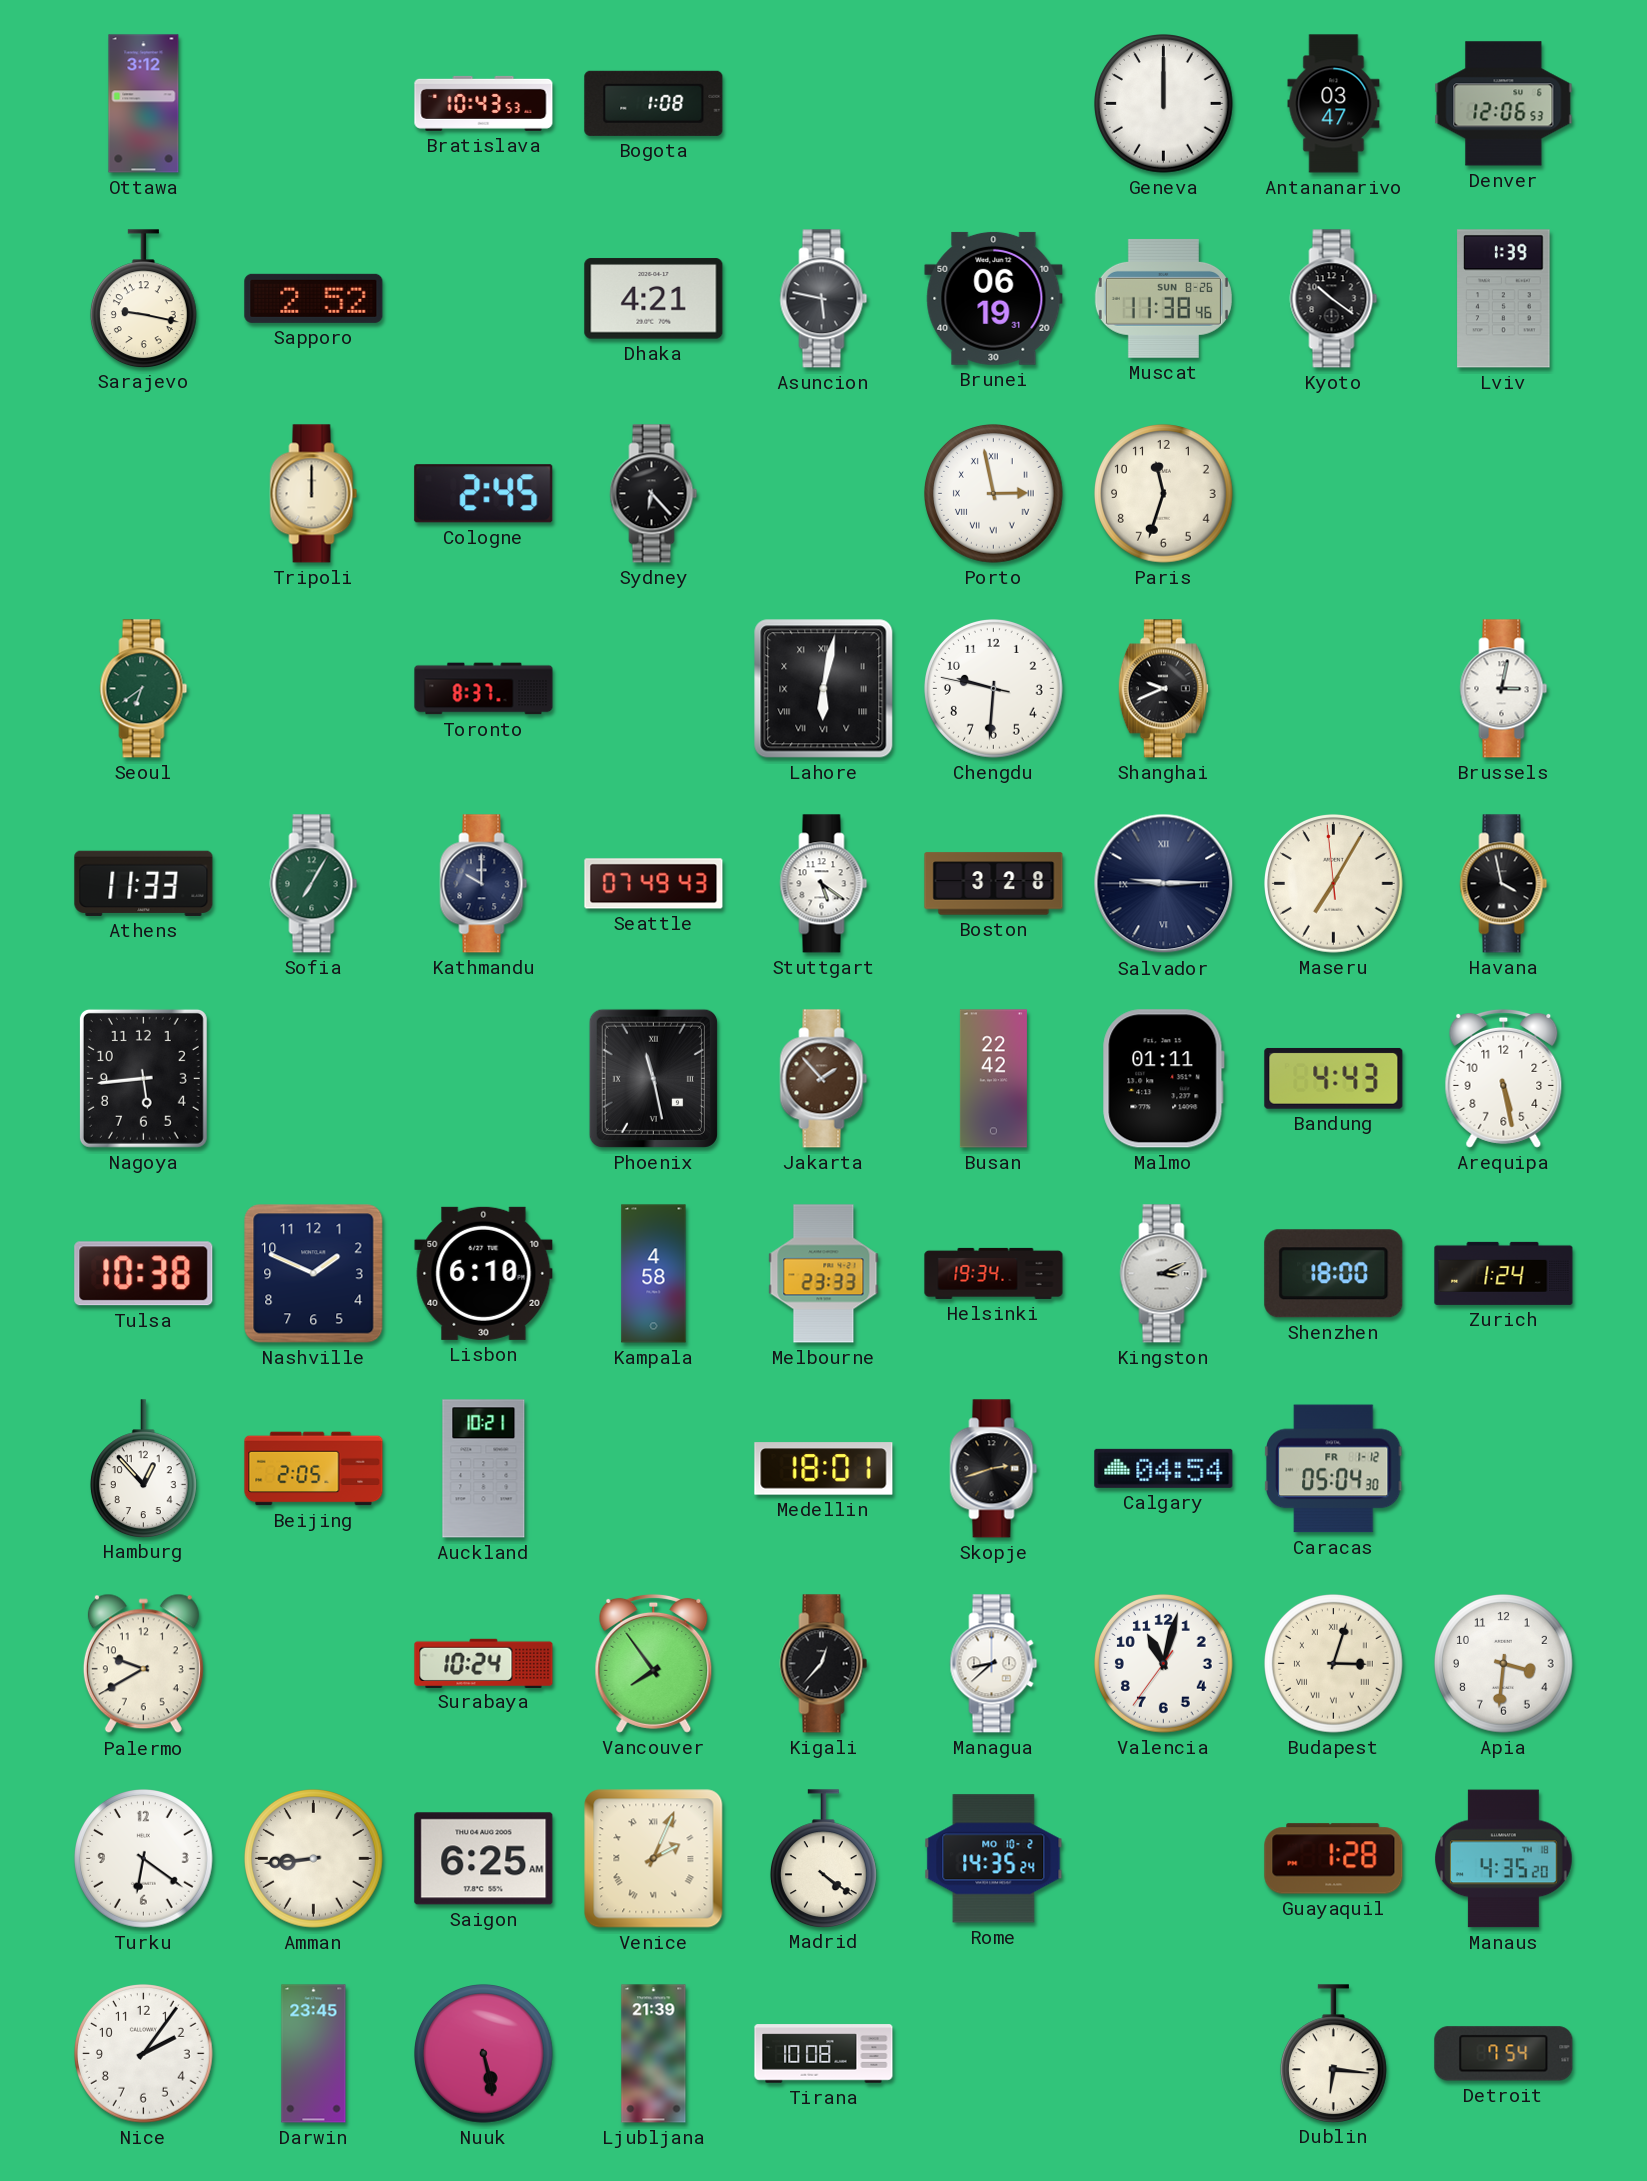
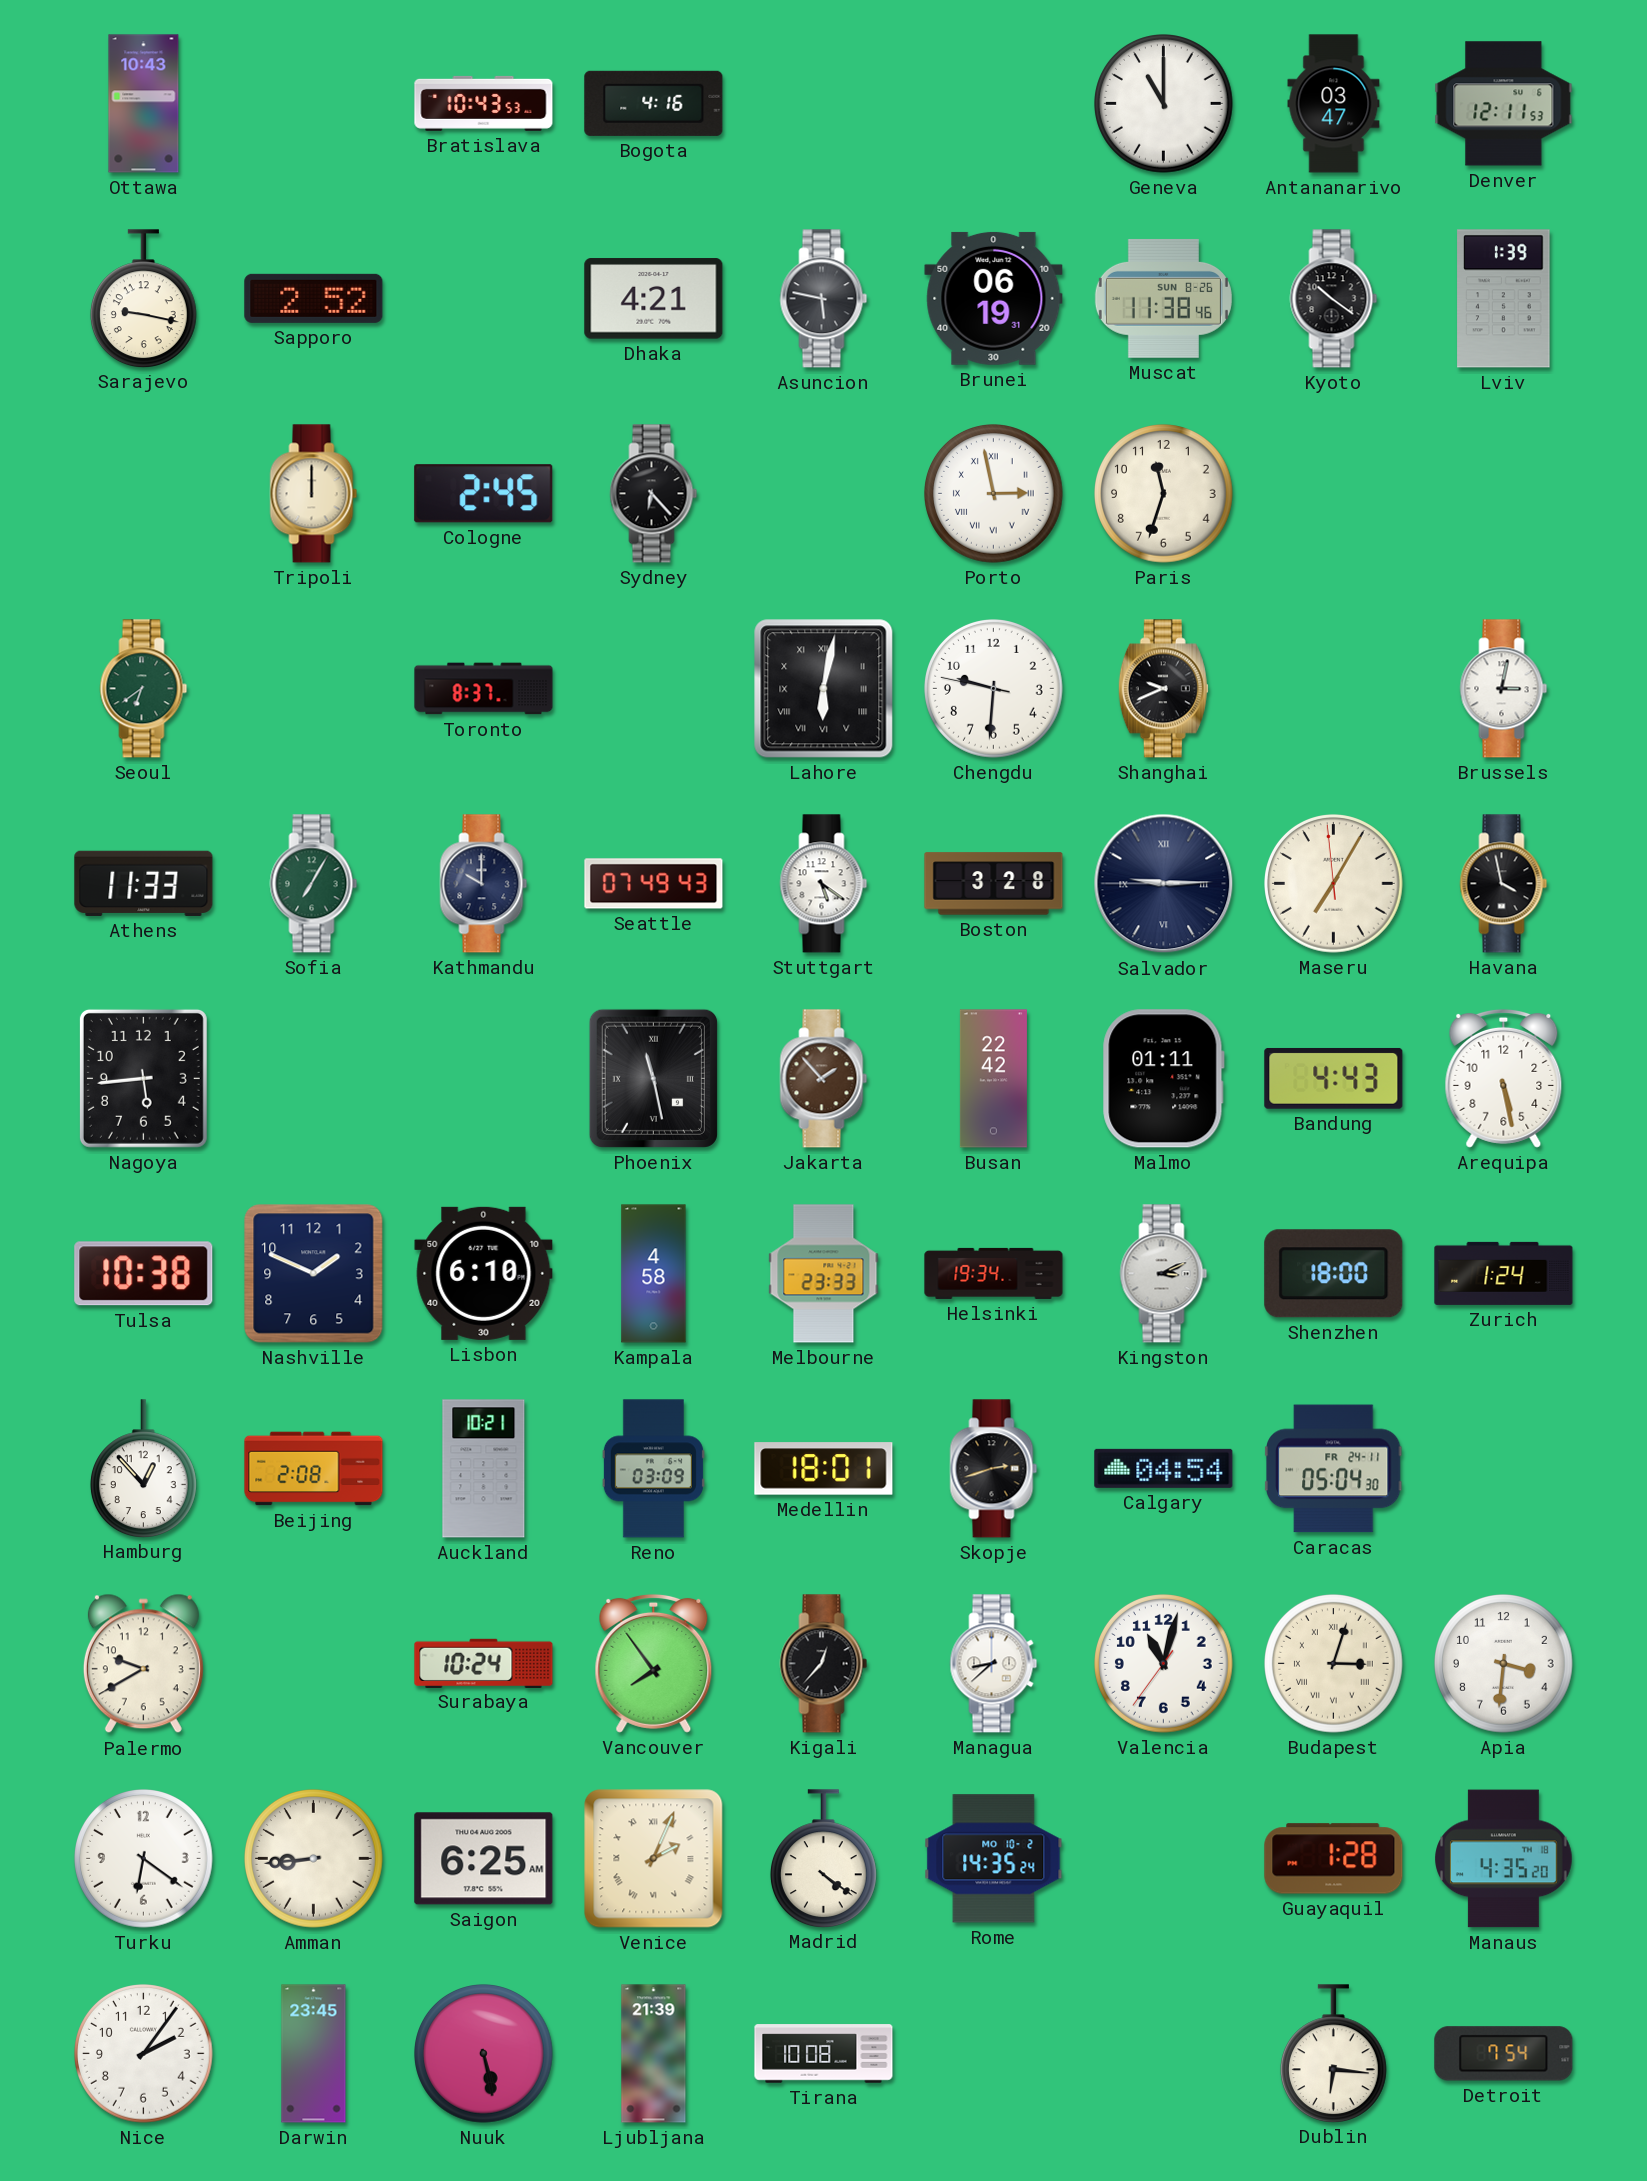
Ottawa: 3:12 -> 10:43
Bogota: 1:08 -> 4:16
Geneva: 12:00 -> 11:00
Denver: 12:06 -> 12:11
Beijing: 2:05 -> 2:08
Reno: none -> 03:09
Caracas date: FR 1-12 -> FR 24-11
